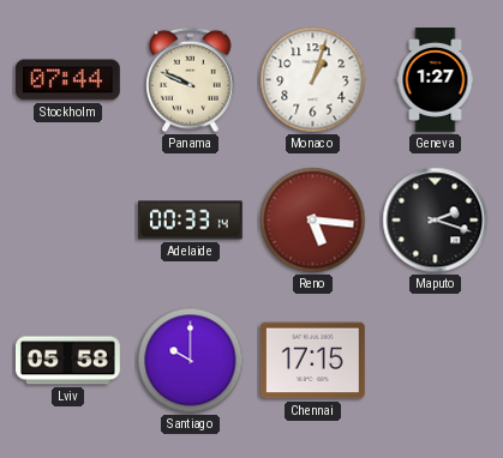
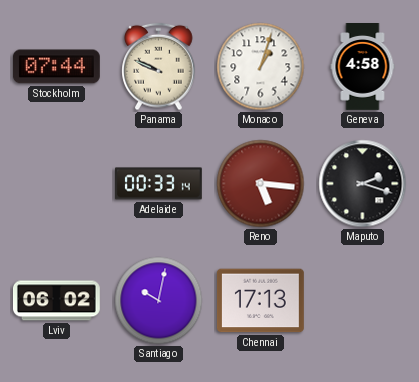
Geneva: 1:27 -> 4:58
Lviv: 05:58 -> 06:02
Santiago: 10:00 -> 10:02
Chennai: 17:15 -> 17:13
